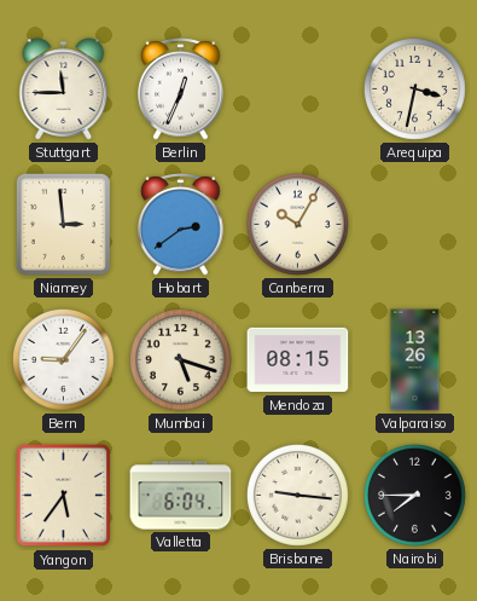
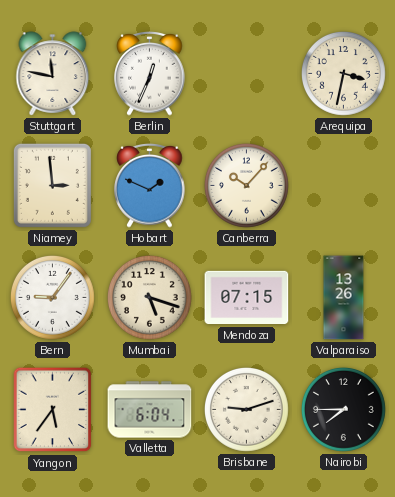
Stuttgart: 11:45 -> 11:47
Hobart: 2:39 -> 1:49
Canberra: 10:05 -> 10:07
Mendoza: 08:15 -> 07:15
Brisbane: 9:16 -> 9:12
